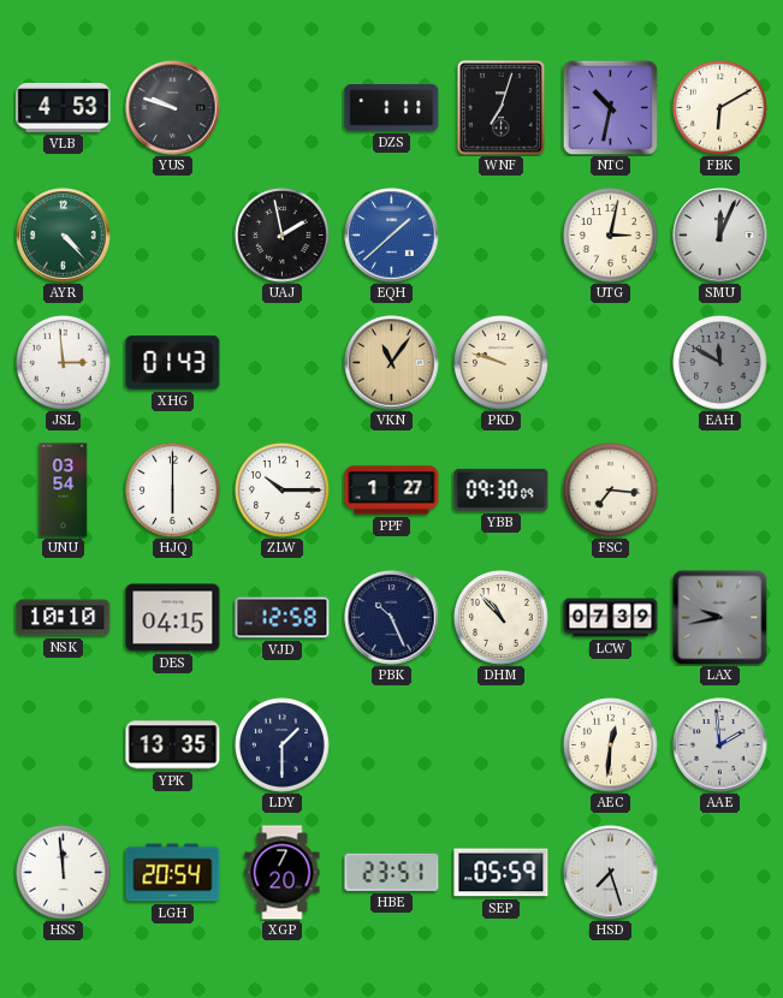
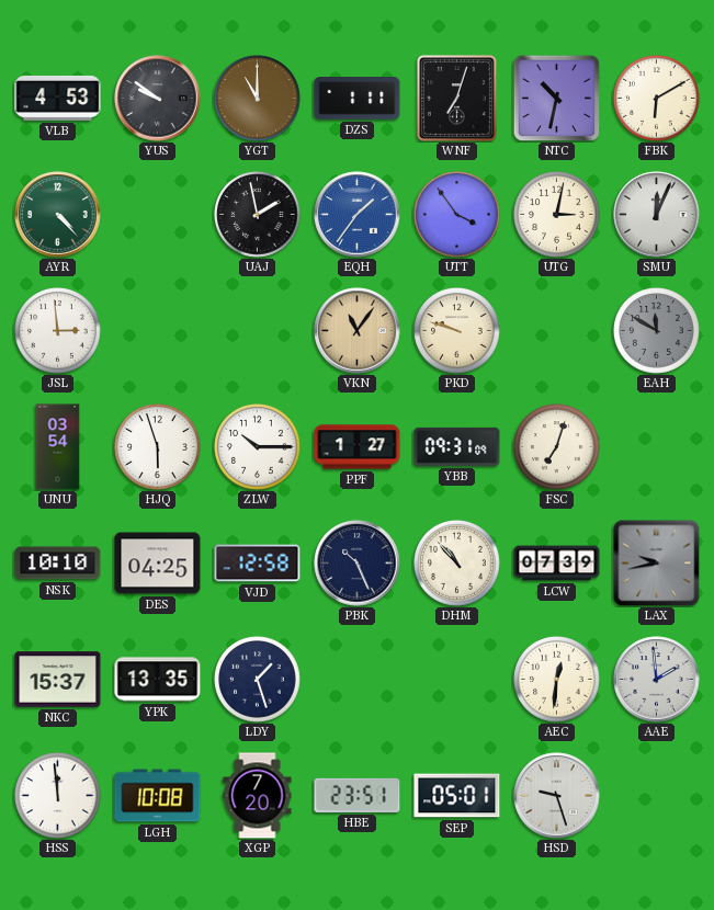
YUS: 9:48 -> 9:51
YGT: none -> 11:00
EQH: 1:38 -> 1:36
UTT: none -> 3:54
XHG: 01:43 -> none
HJQ: 6:00 -> 5:57
YBB: 09:30 -> 09:31
FSC: 7:16 -> 7:03
DES: 04:15 -> 04:25
NKC: none -> 15:37
LDY: 1:30 -> 1:27
LGH: 20:54 -> 10:08
SEP: 05:59 -> 05:01
HSD: 7:27 -> 9:27
